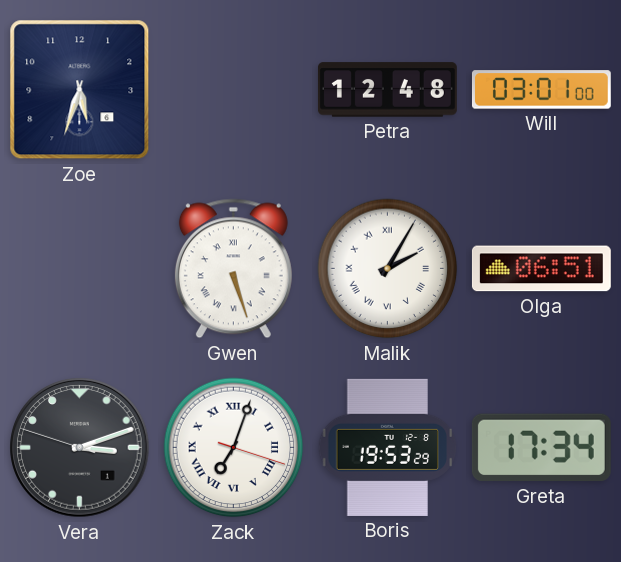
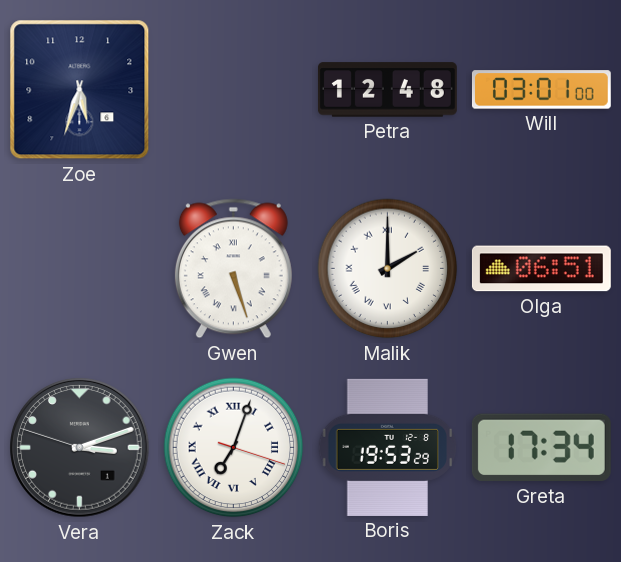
Malik: 2:05 -> 2:00
